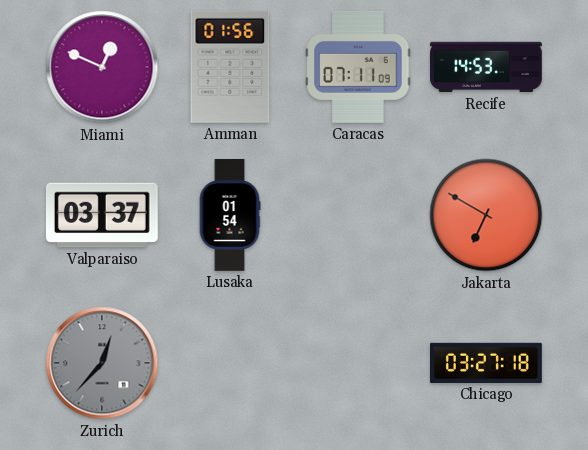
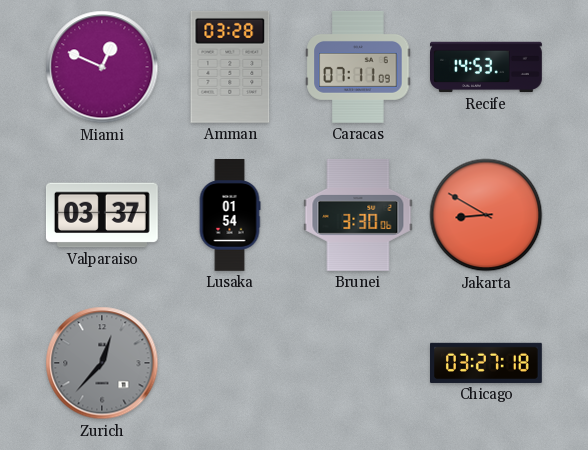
Amman: 01:56 -> 03:28
Brunei: none -> 3:30
Jakarta: 6:50 -> 8:50
